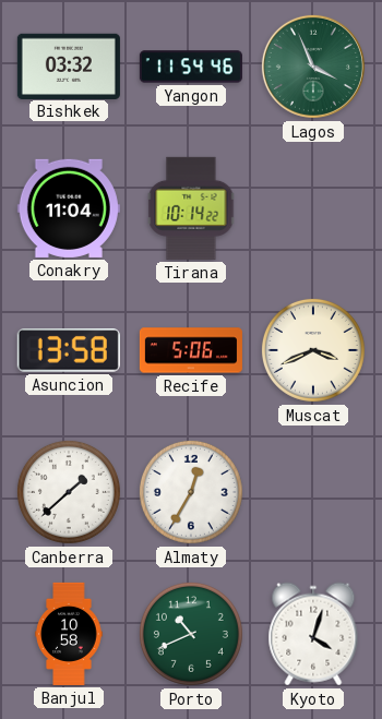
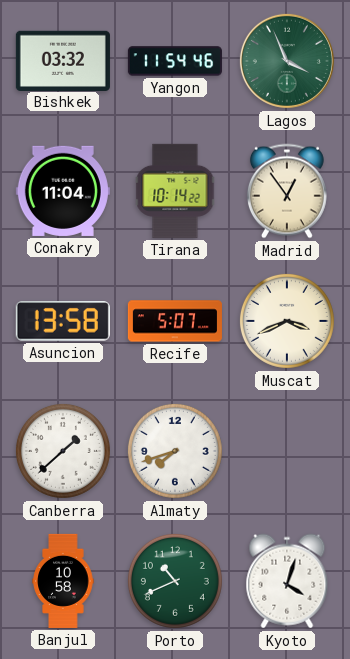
Madrid: none -> 12:54
Recife: 5:06 -> 5:07
Almaty: 12:35 -> 7:42
